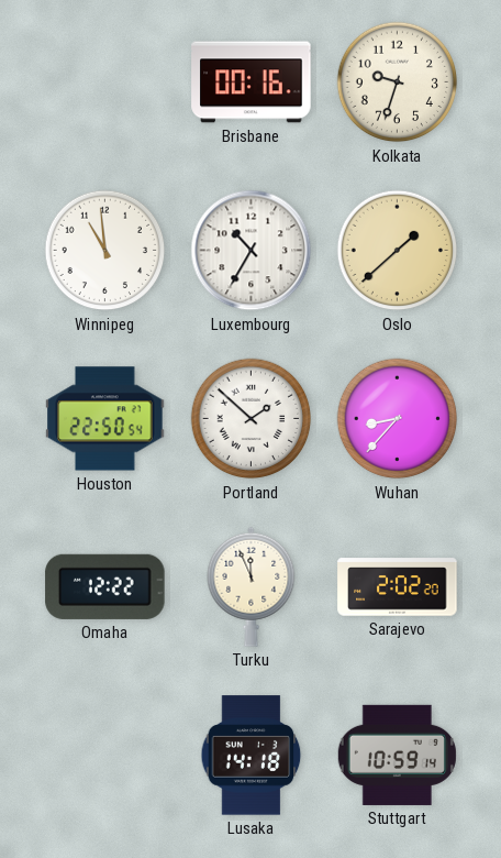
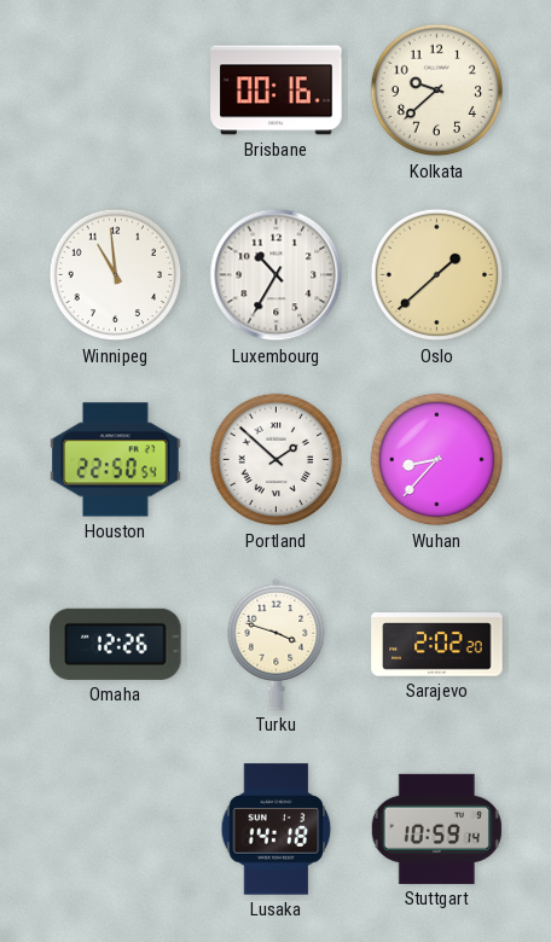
Kolkata: 9:33 -> 9:38
Omaha: 12:22 -> 12:26
Turku: 11:56 -> 3:48
